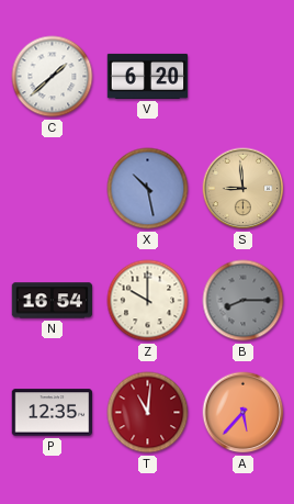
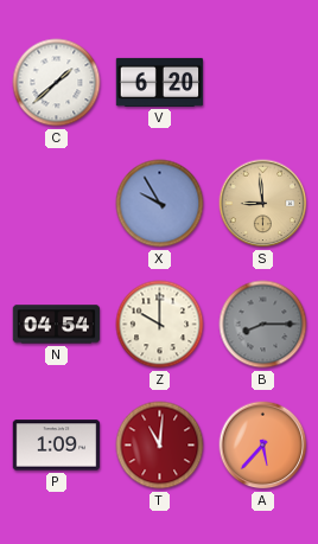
X: 10:28 -> 9:55
N: 16:54 -> 04:54
P: 12:35 -> 1:09
